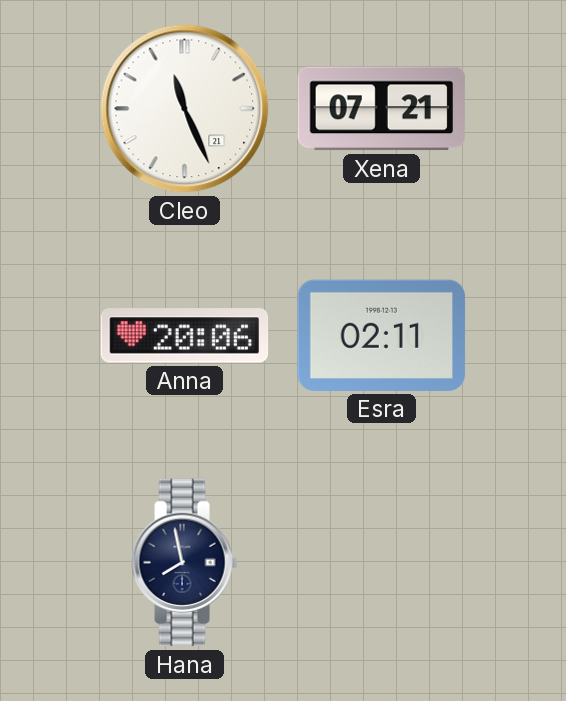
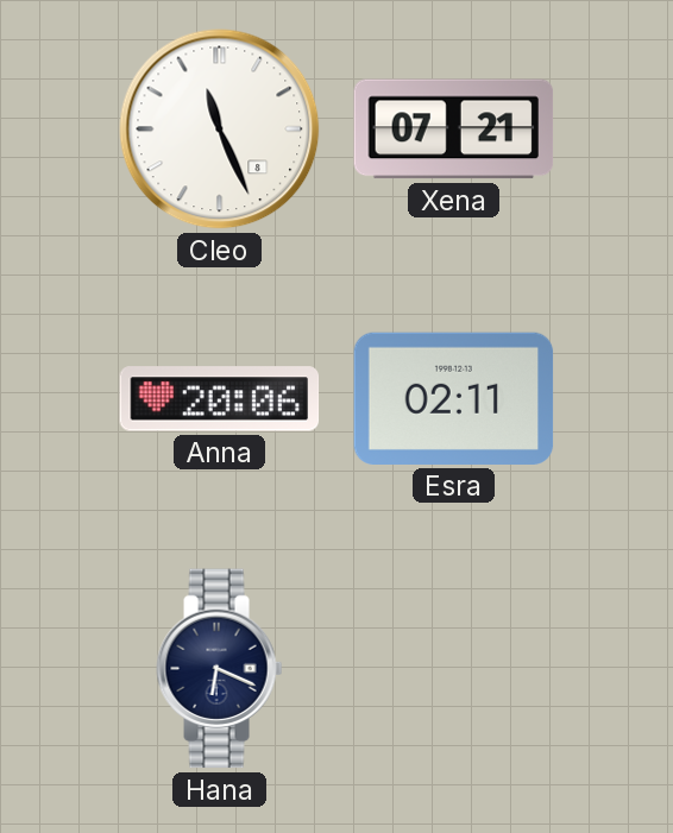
Cleo date: 21 -> 8
Hana: 7:58 -> 6:19
